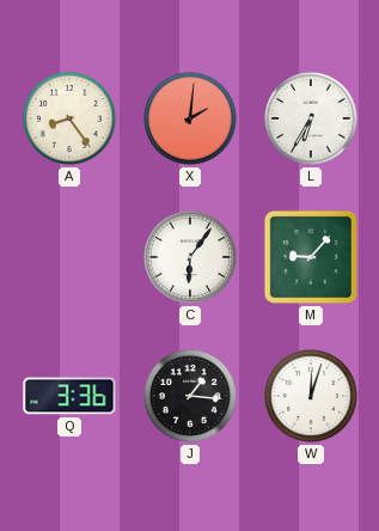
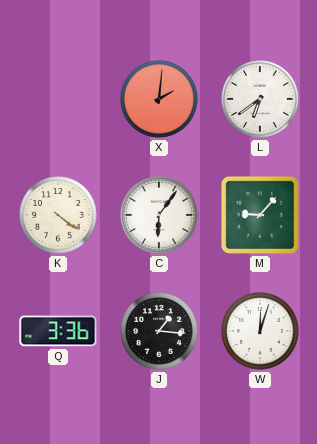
A: 8:24 -> none
L: 6:35 -> 6:39
K: none -> 4:21
